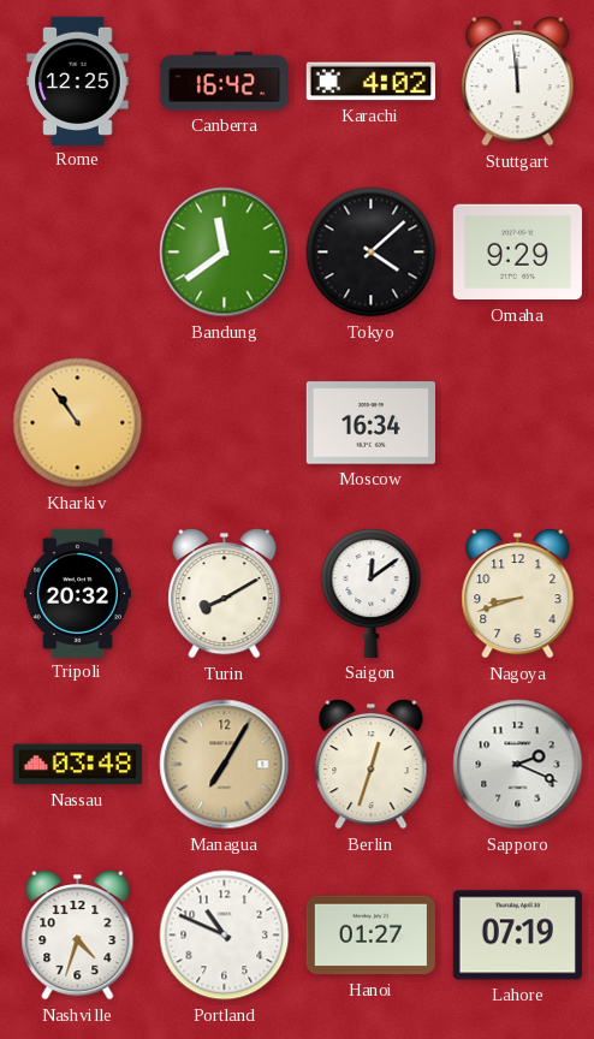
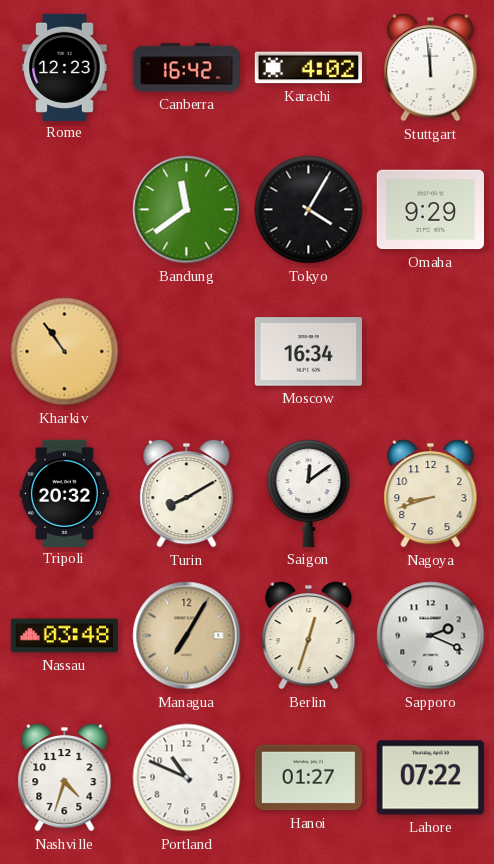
Rome: 12:25 -> 12:23
Tokyo: 4:08 -> 4:05
Lahore: 07:19 -> 07:22
